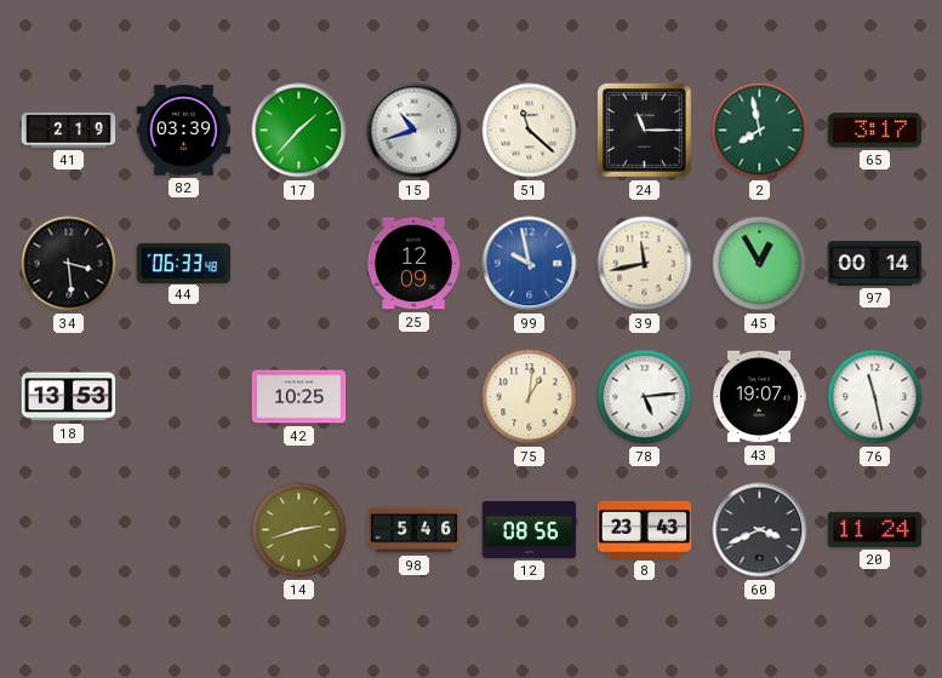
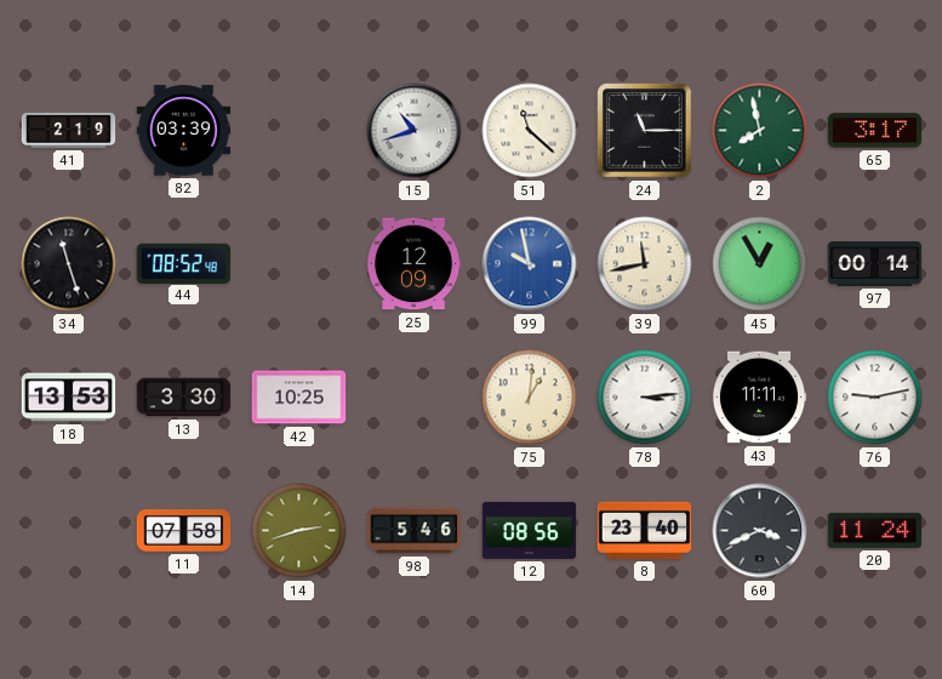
17: 1:37 -> none
34: 3:29 -> 11:27
44: 06:33 -> 08:52
13: none -> 3:30
78: 5:14 -> 3:14
43: 19:07 -> 11:11
76: 11:28 -> 9:13
11: none -> 07:58
8: 23:43 -> 23:40
